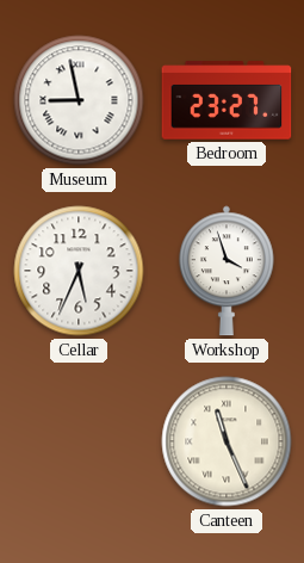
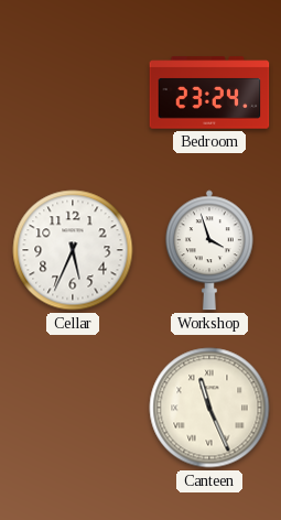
Museum: 8:58 -> none
Bedroom: 23:27 -> 23:24
